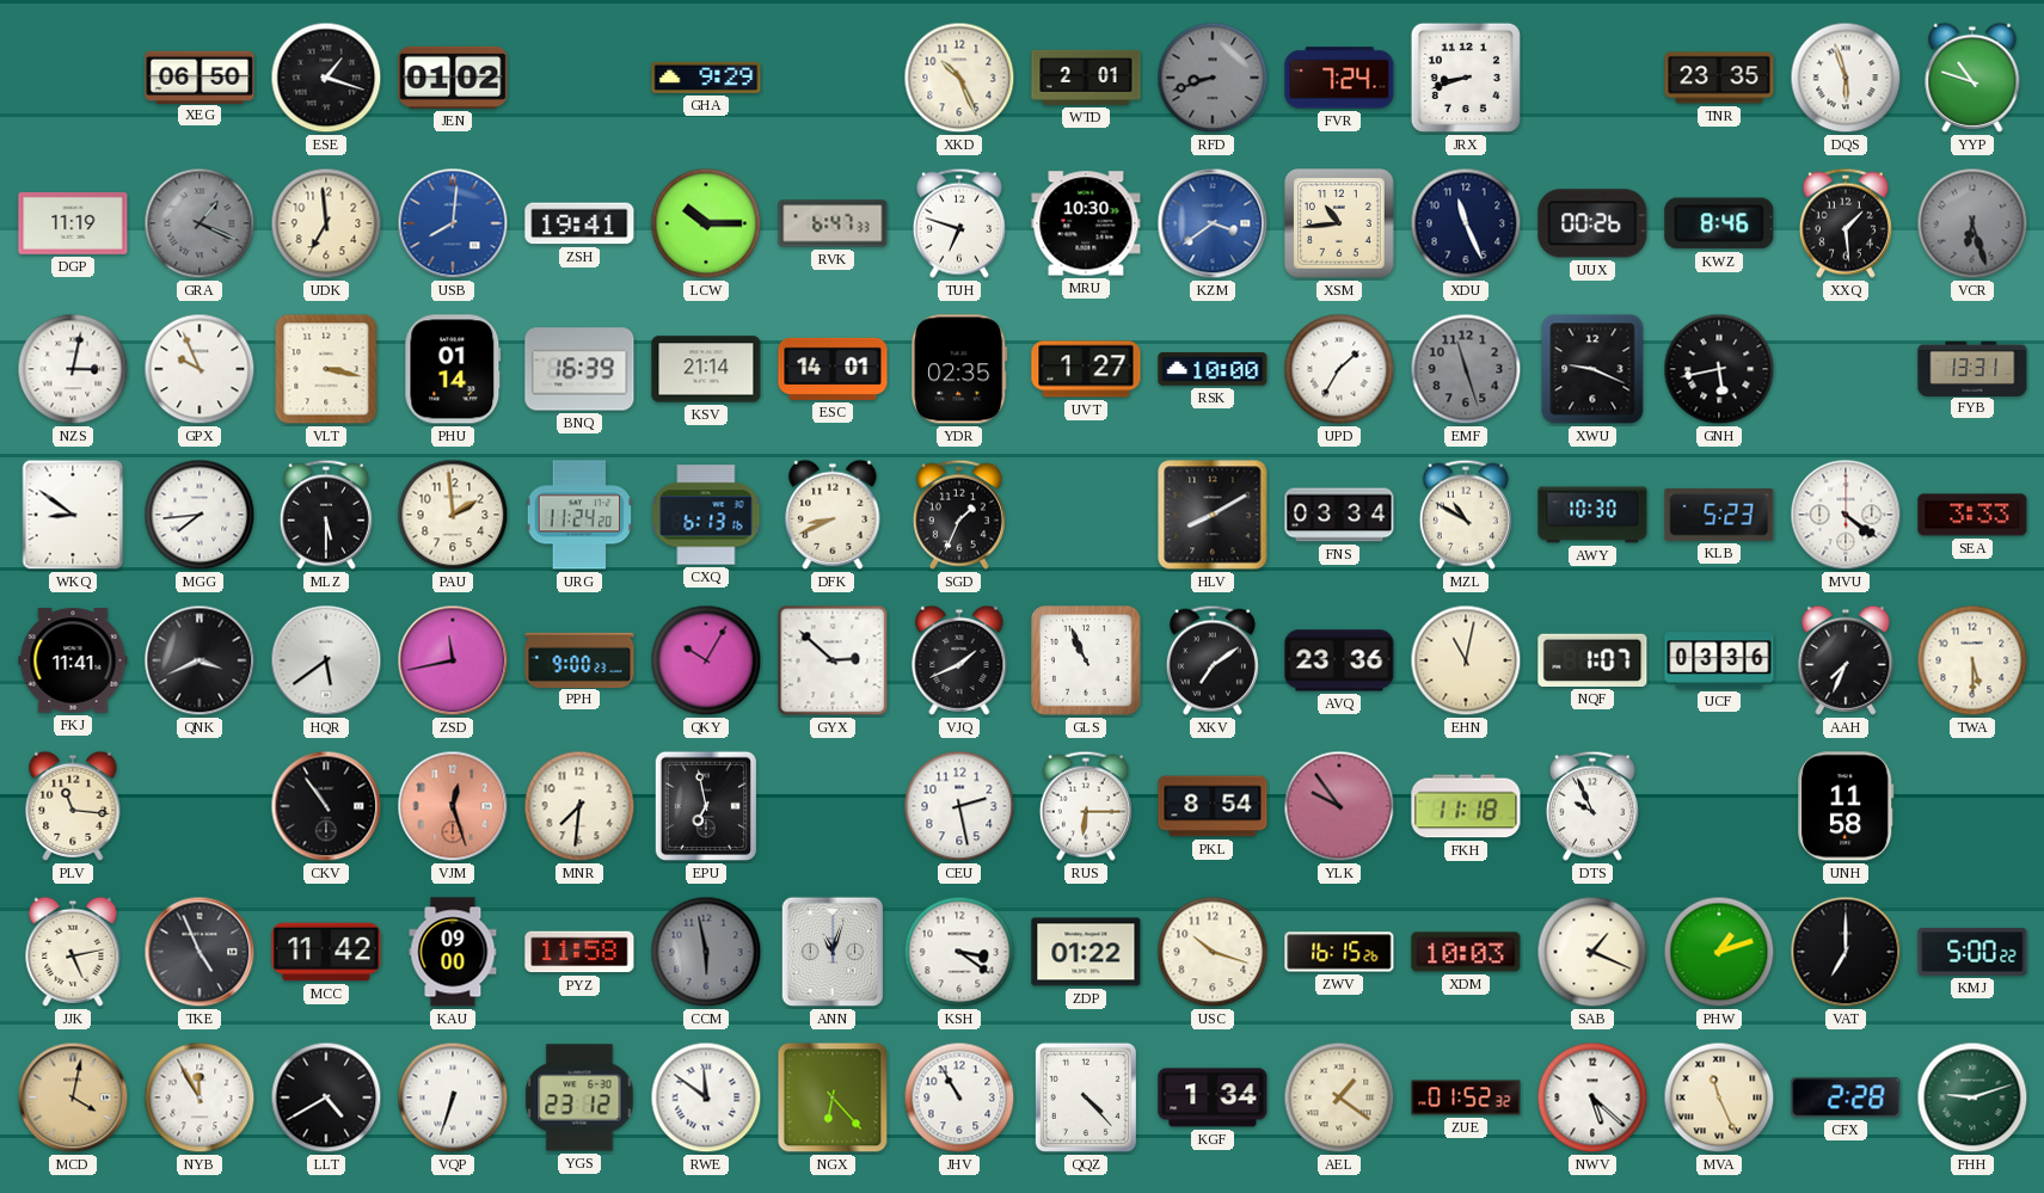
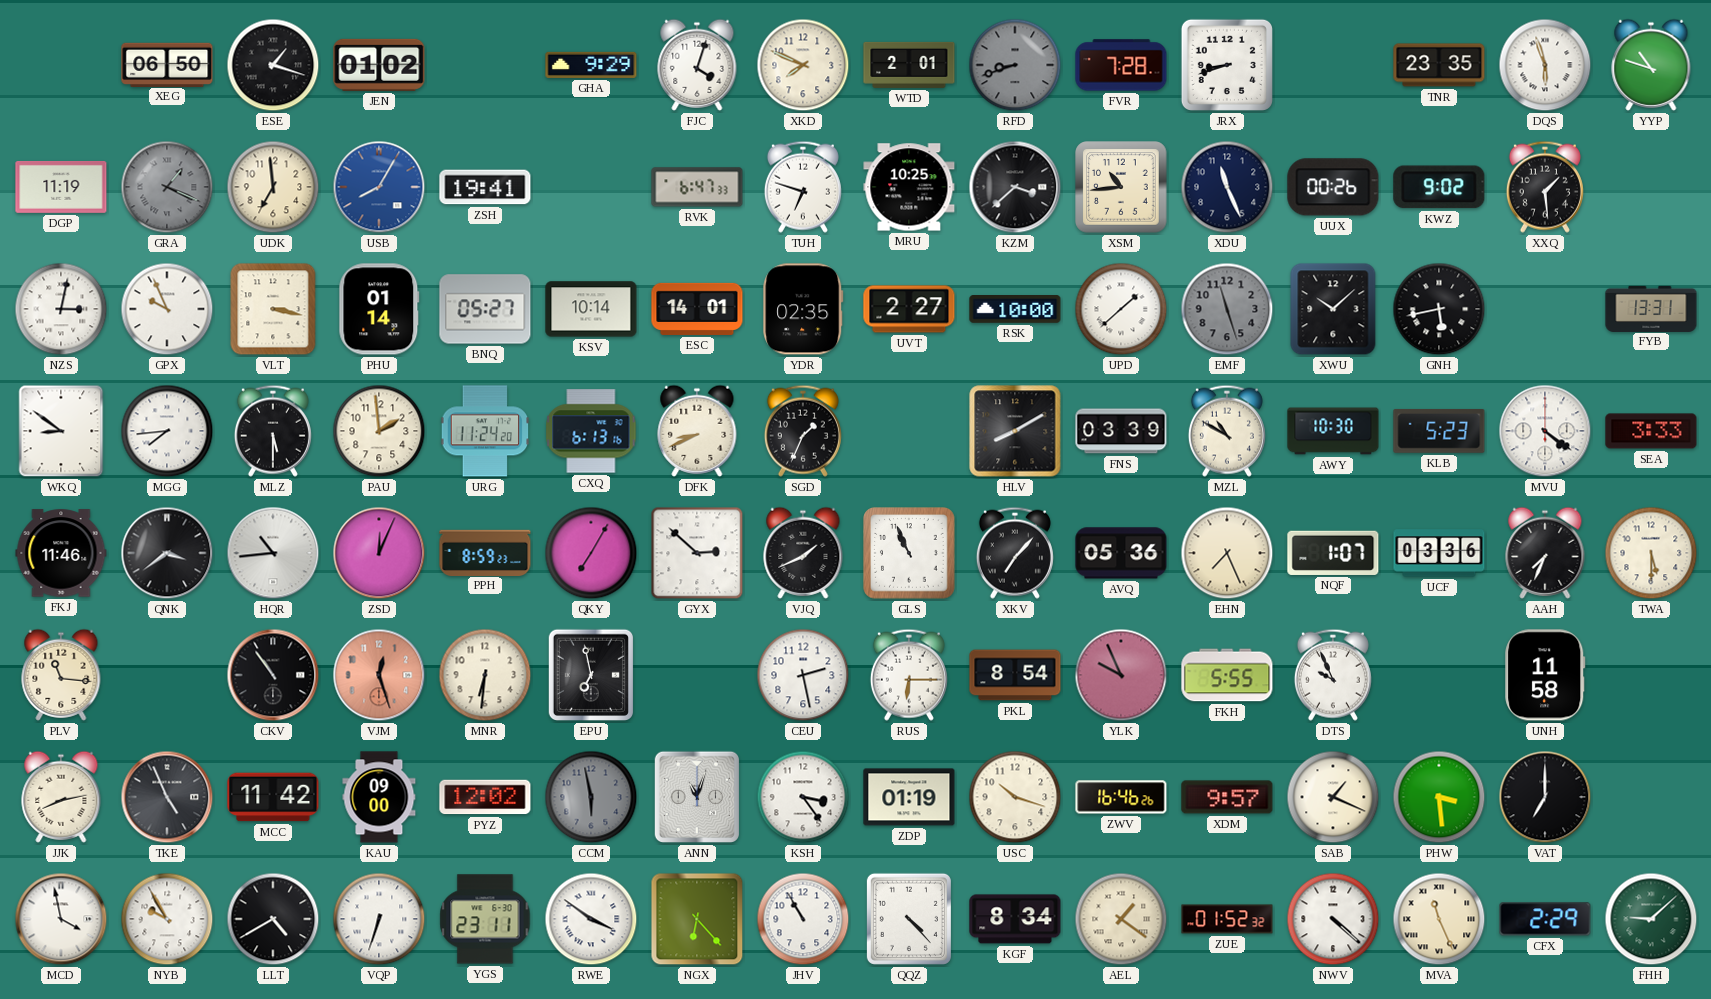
FJC: none -> 4:03
XKD: 10:26 -> 7:49
FVR: 7:24 -> 7:28
USB: 8:01 -> 8:05
LCW: 10:15 -> none
MRU: 10:30 -> 10:25
KZM: 3:39 -> 3:38
KZM dial: blue -> black
KWZ: 8:46 -> 9:02
VCR: 6:27 -> none
BNQ: 16:39 -> 05:27
KSV: 21:14 -> 10:14
UVT: 1:27 -> 2:27
UPD: 1:35 -> 1:38
XWU: 9:19 -> 10:08
FNS: 03:34 -> 03:39
FKJ: 11:41 -> 11:46
QNK: 3:41 -> 3:39
HQR: 5:39 -> 10:44
ZSD: 11:43 -> 12:04
PPH: 9:00 -> 8:59
QKY: 10:05 -> 7:05
XKV: 7:09 -> 7:07
AVQ: 23:36 -> 05:36
EHN: 11:02 -> 7:26
MNR: 7:31 -> 6:31
YLK: 9:54 -> 9:56
FKH: 11:18 -> 5:55
JJK: 5:13 -> 8:13
PYZ: 11:58 -> 12:02
KSH: 3:21 -> 3:24
ZDP: 01:22 -> 01:19
ZWV: 16:15 -> 16:46
XDM: 10:03 -> 9:57
PHW: 1:12 -> 3:29
KMJ: 5:00 -> none
MCD: 4:02 -> 3:58
MCD dial: champagne -> white
NYB: 11:55 -> 9:55
YGS: 23:12 -> 23:11
RWE: 11:51 -> 3:51
KGF: 1:34 -> 8:34
NWV: 5:22 -> 4:22
CFX: 2:28 -> 2:29
FHH: 9:12 -> 9:08
